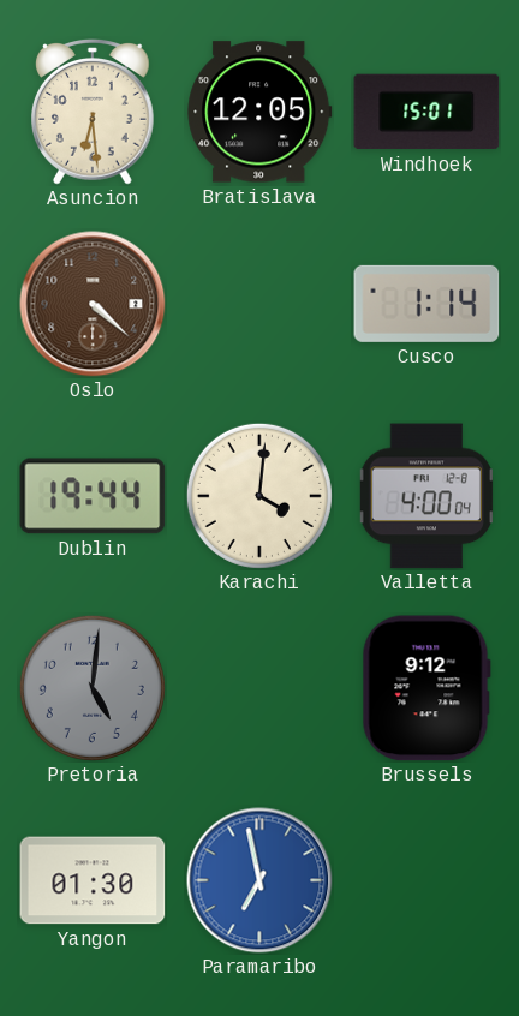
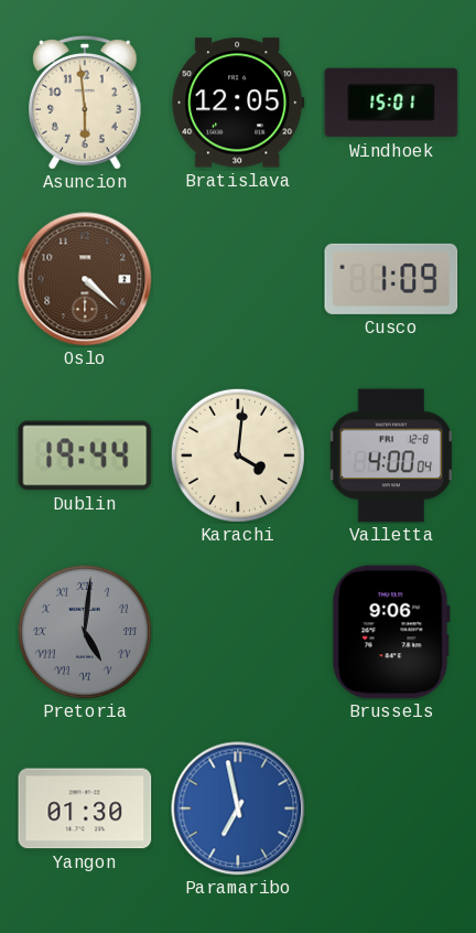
Asuncion: 6:29 -> 5:59
Cusco: 1:14 -> 1:09
Pretoria numerals: Arabic -> Roman
Brussels: 9:12 -> 9:06
